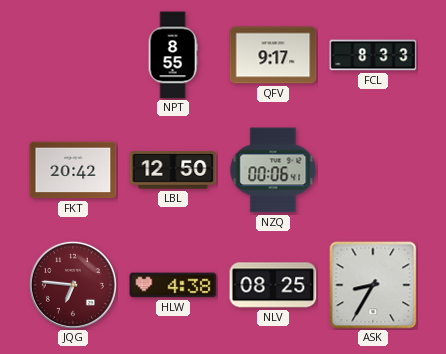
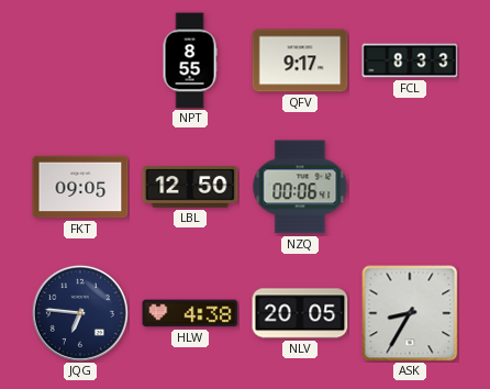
FKT: 20:42 -> 09:05
JQG dial: burgundy -> navy
NLV: 08:25 -> 20:05
